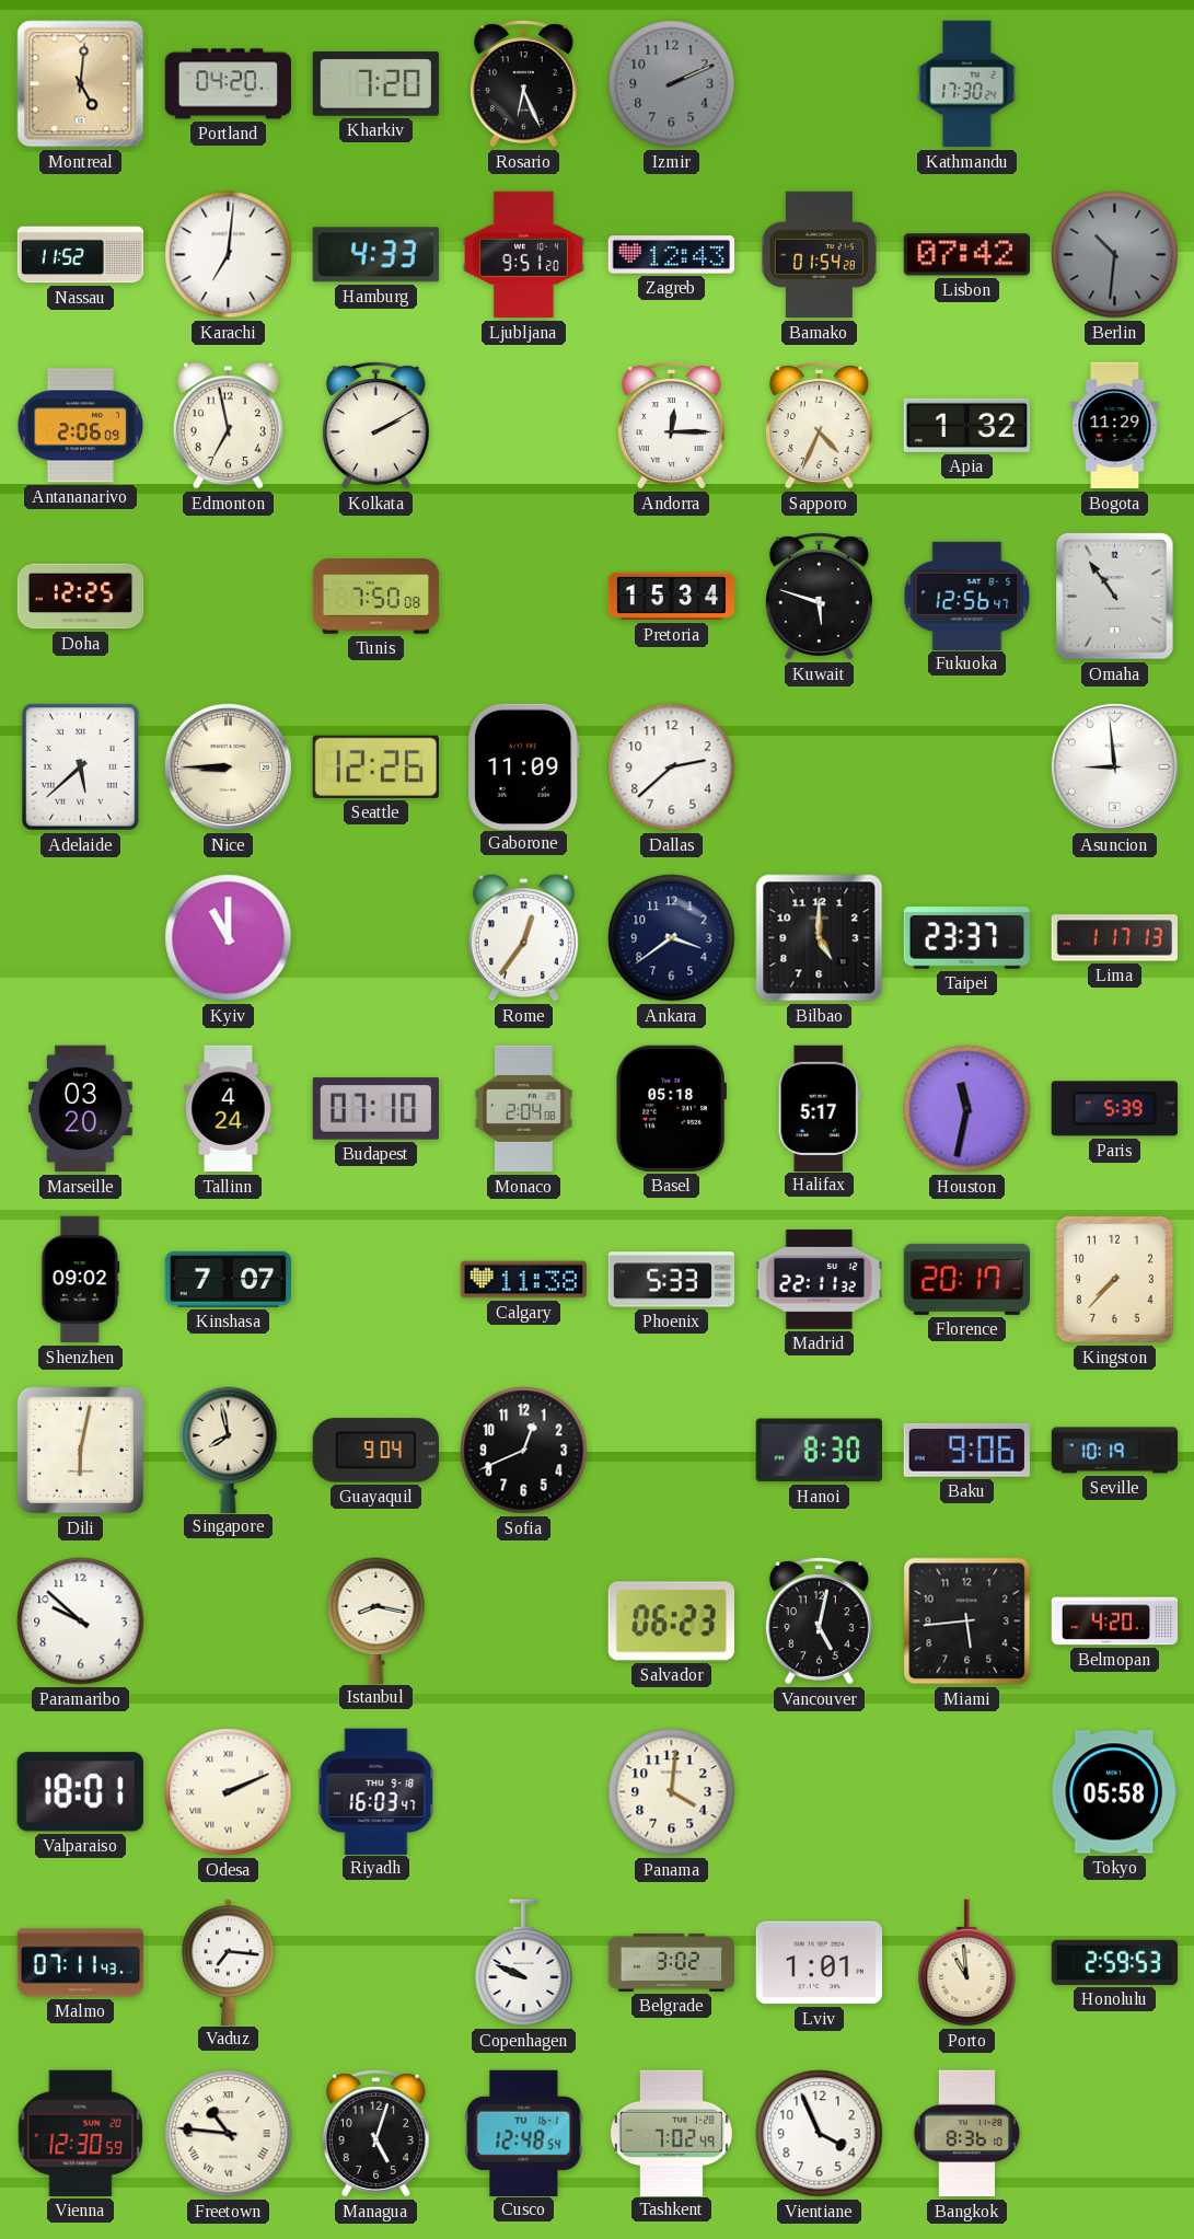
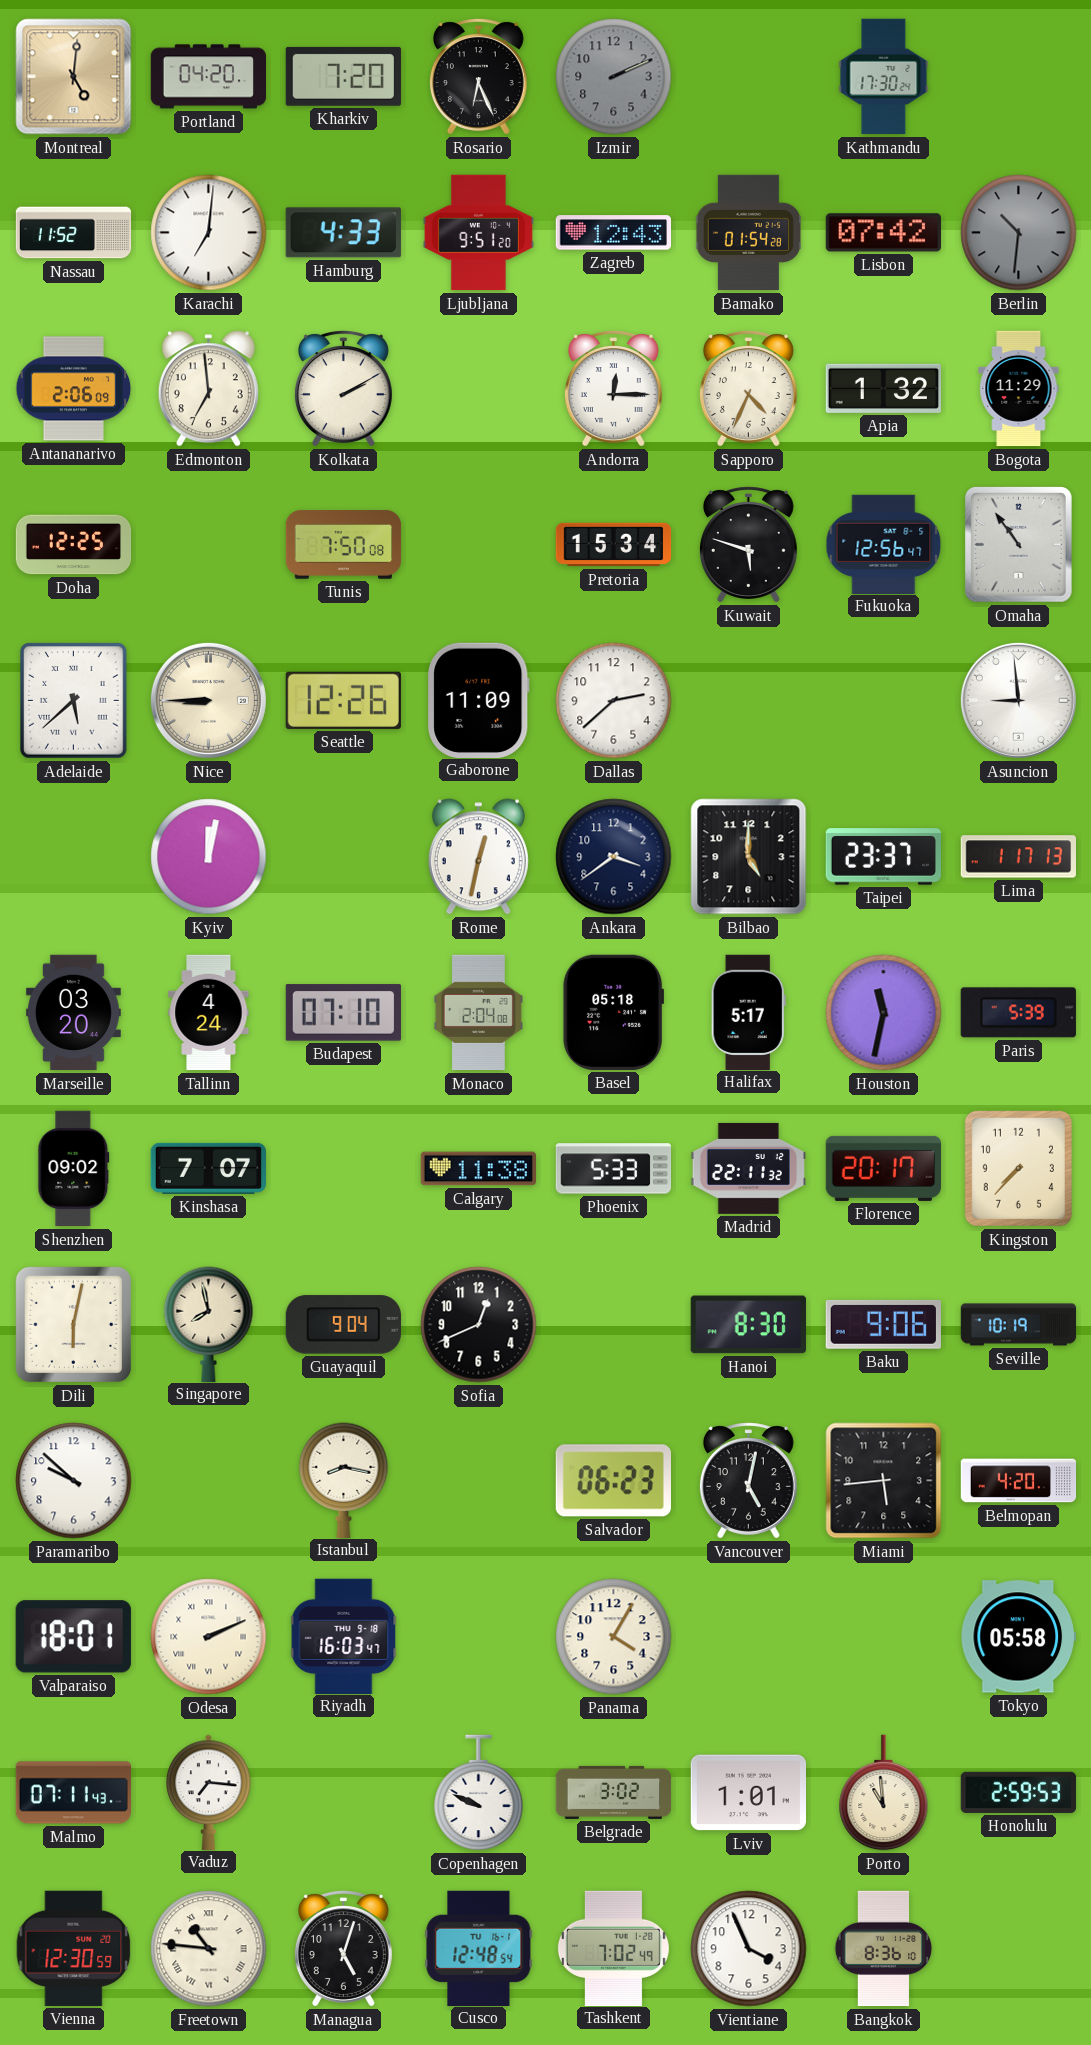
Edmonton: 6:58 -> 6:59
Kyiv: 11:00 -> 12:02
Rome: 12:36 -> 12:32
Panama: 4:01 -> 4:05
